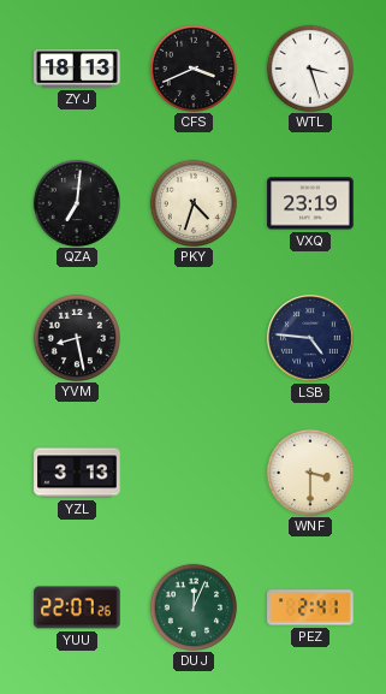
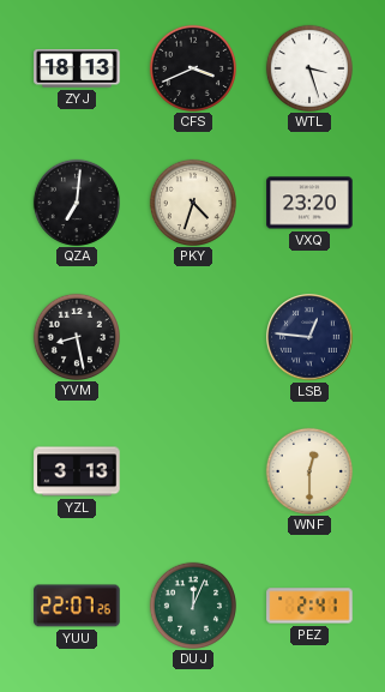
VXQ: 23:19 -> 23:20
LSB: 4:46 -> 12:46
WNF: 3:30 -> 12:30
